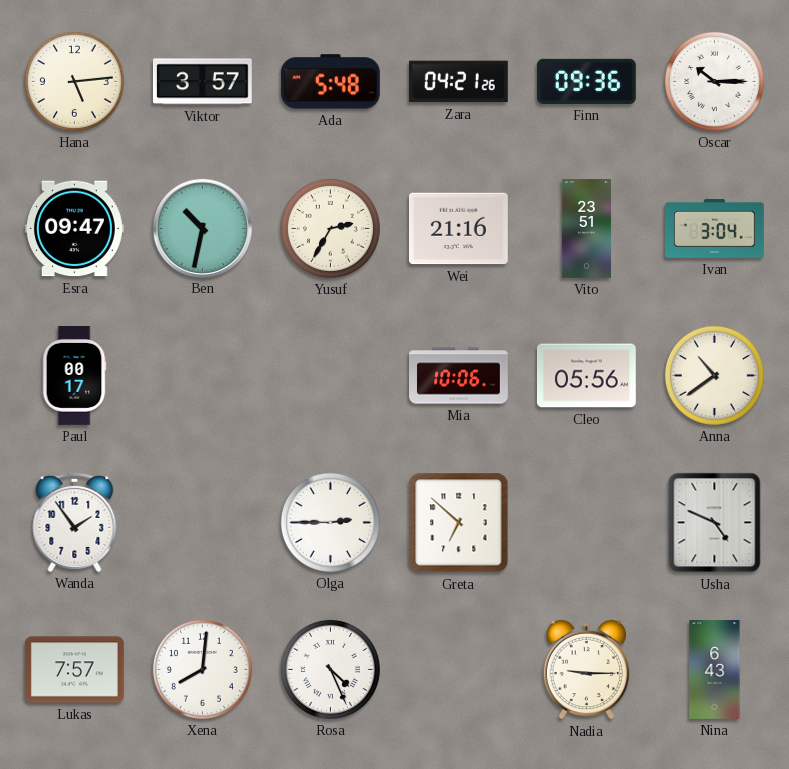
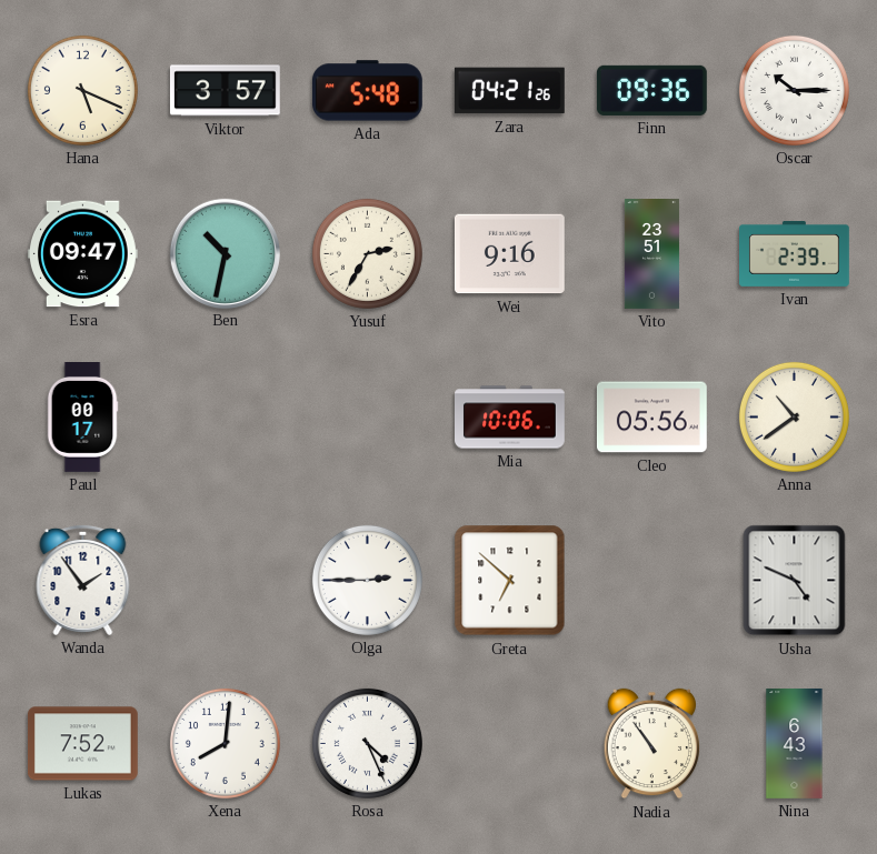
Hana: 5:14 -> 5:19
Wei: 21:16 -> 9:16
Ivan: 3:04 -> 2:39
Lukas: 7:57 -> 7:52
Nadia: 9:15 -> 10:54
